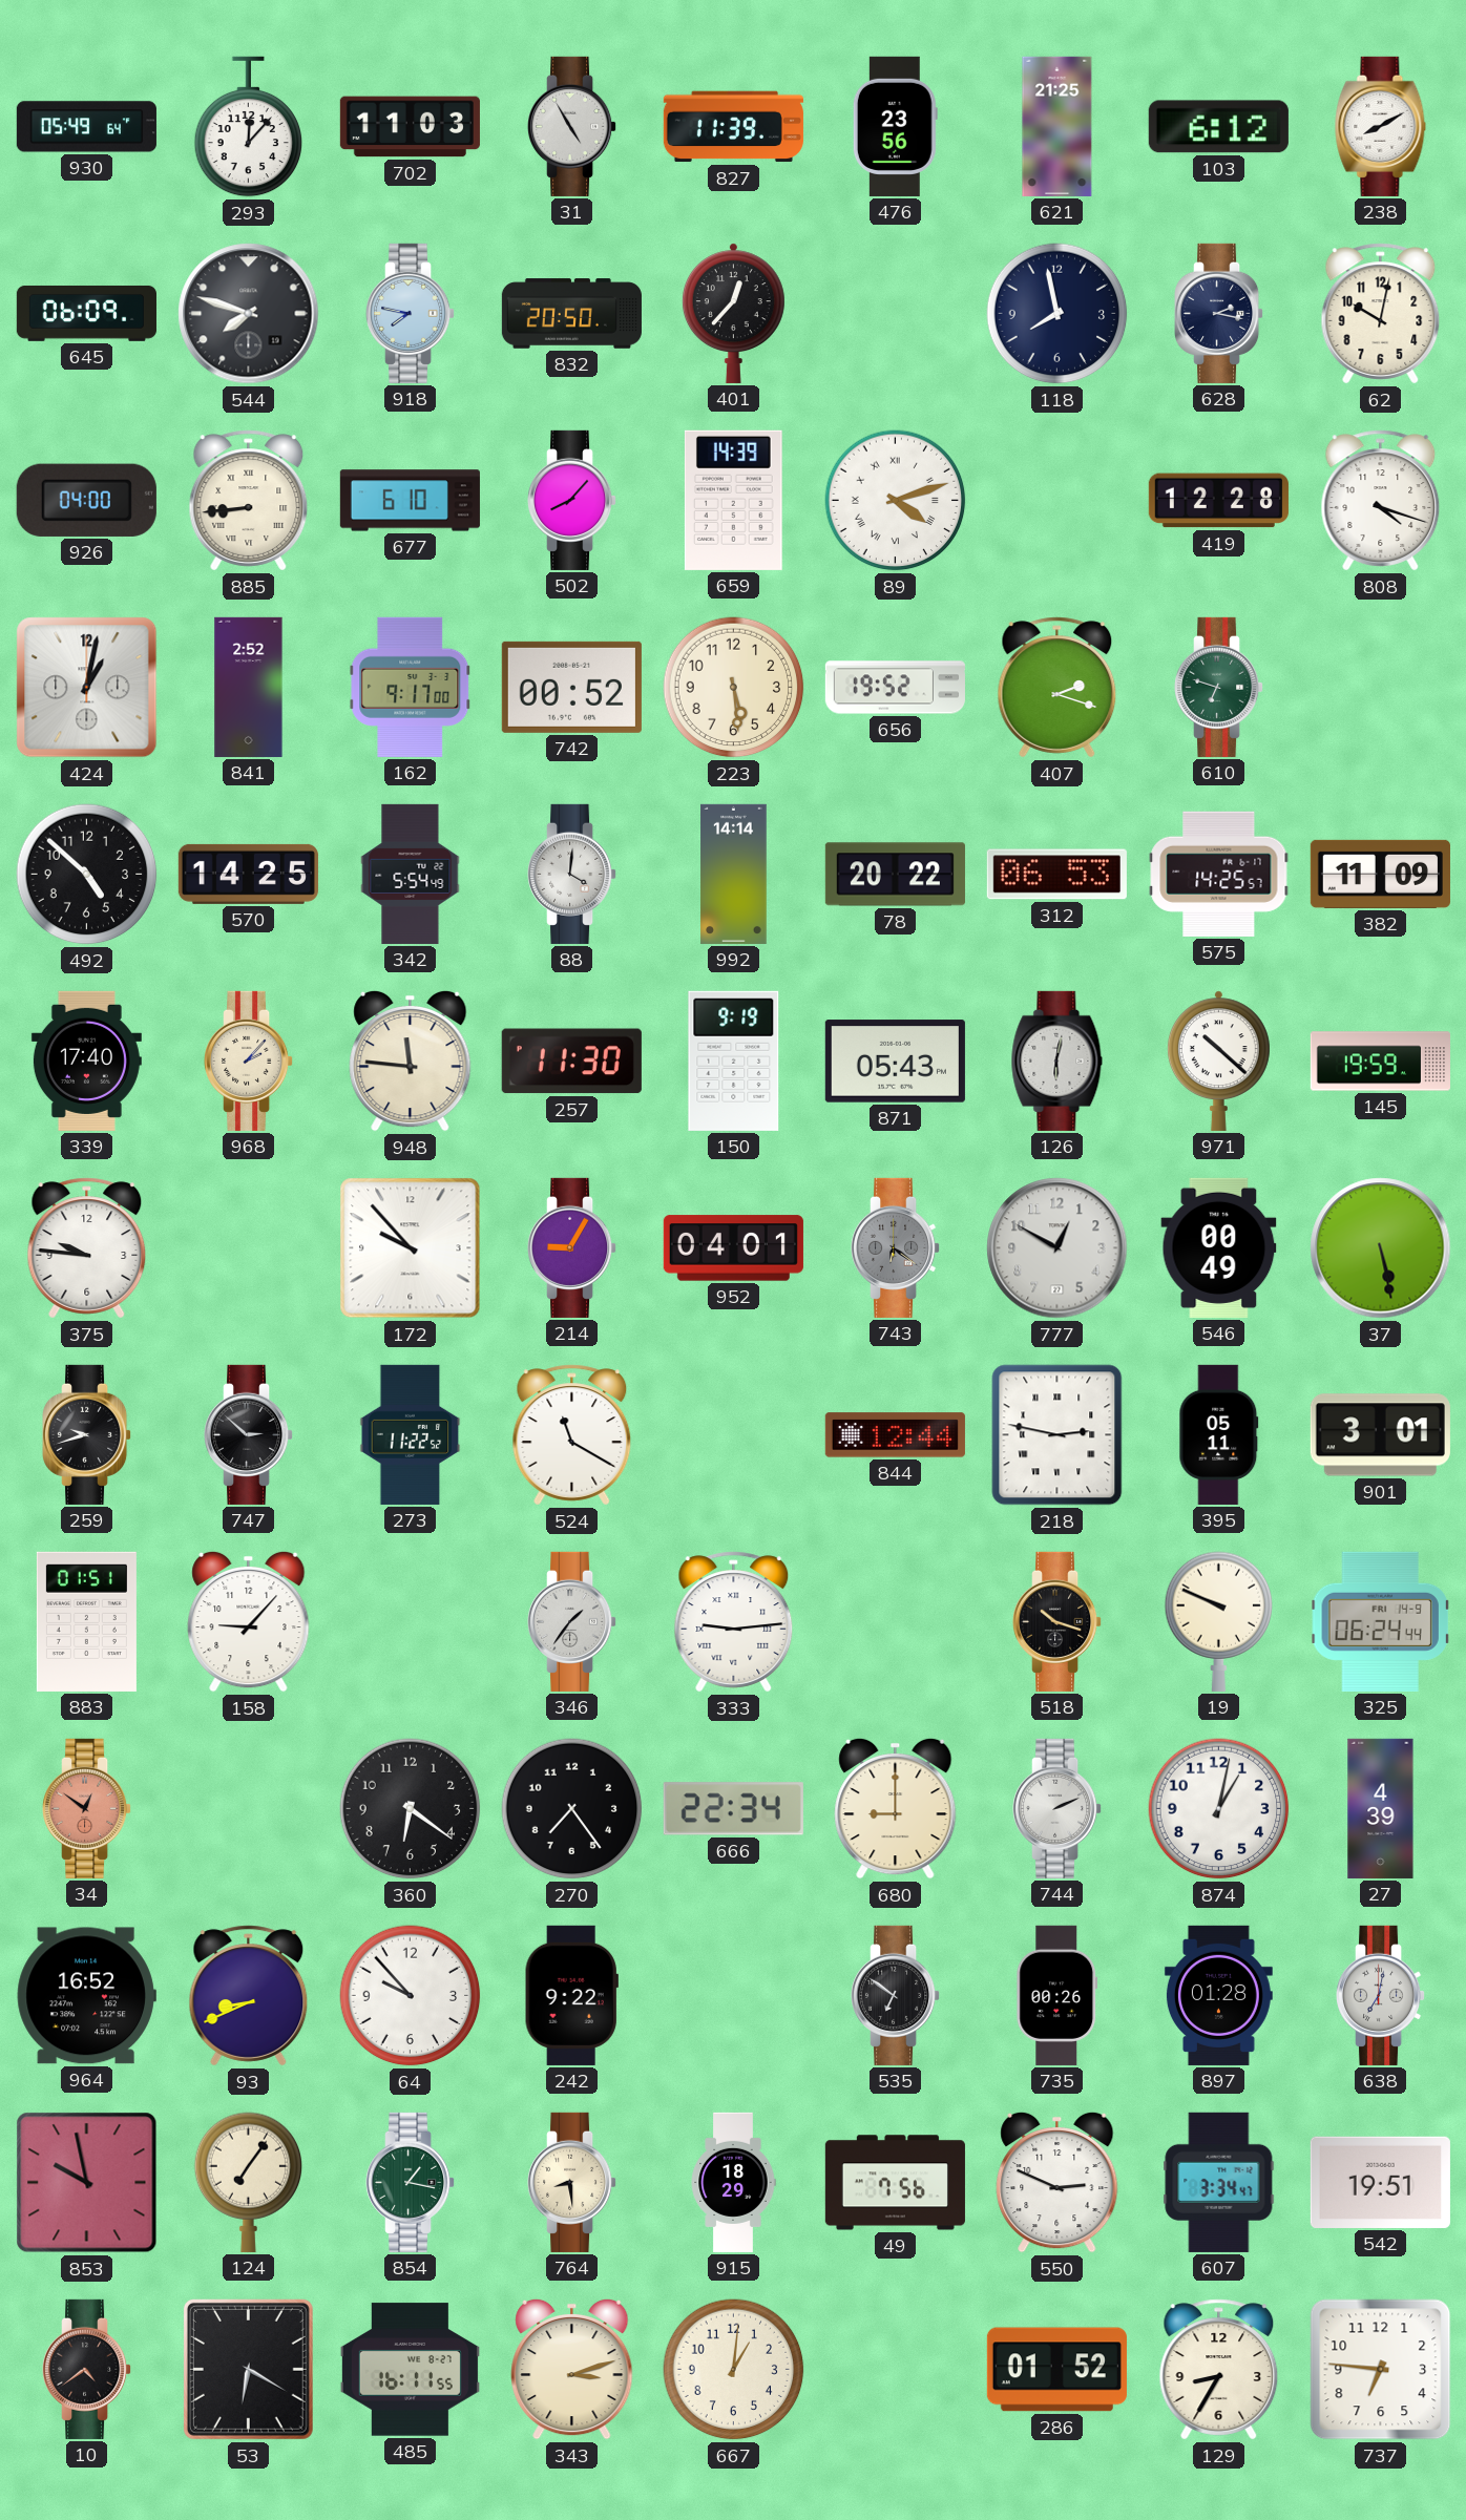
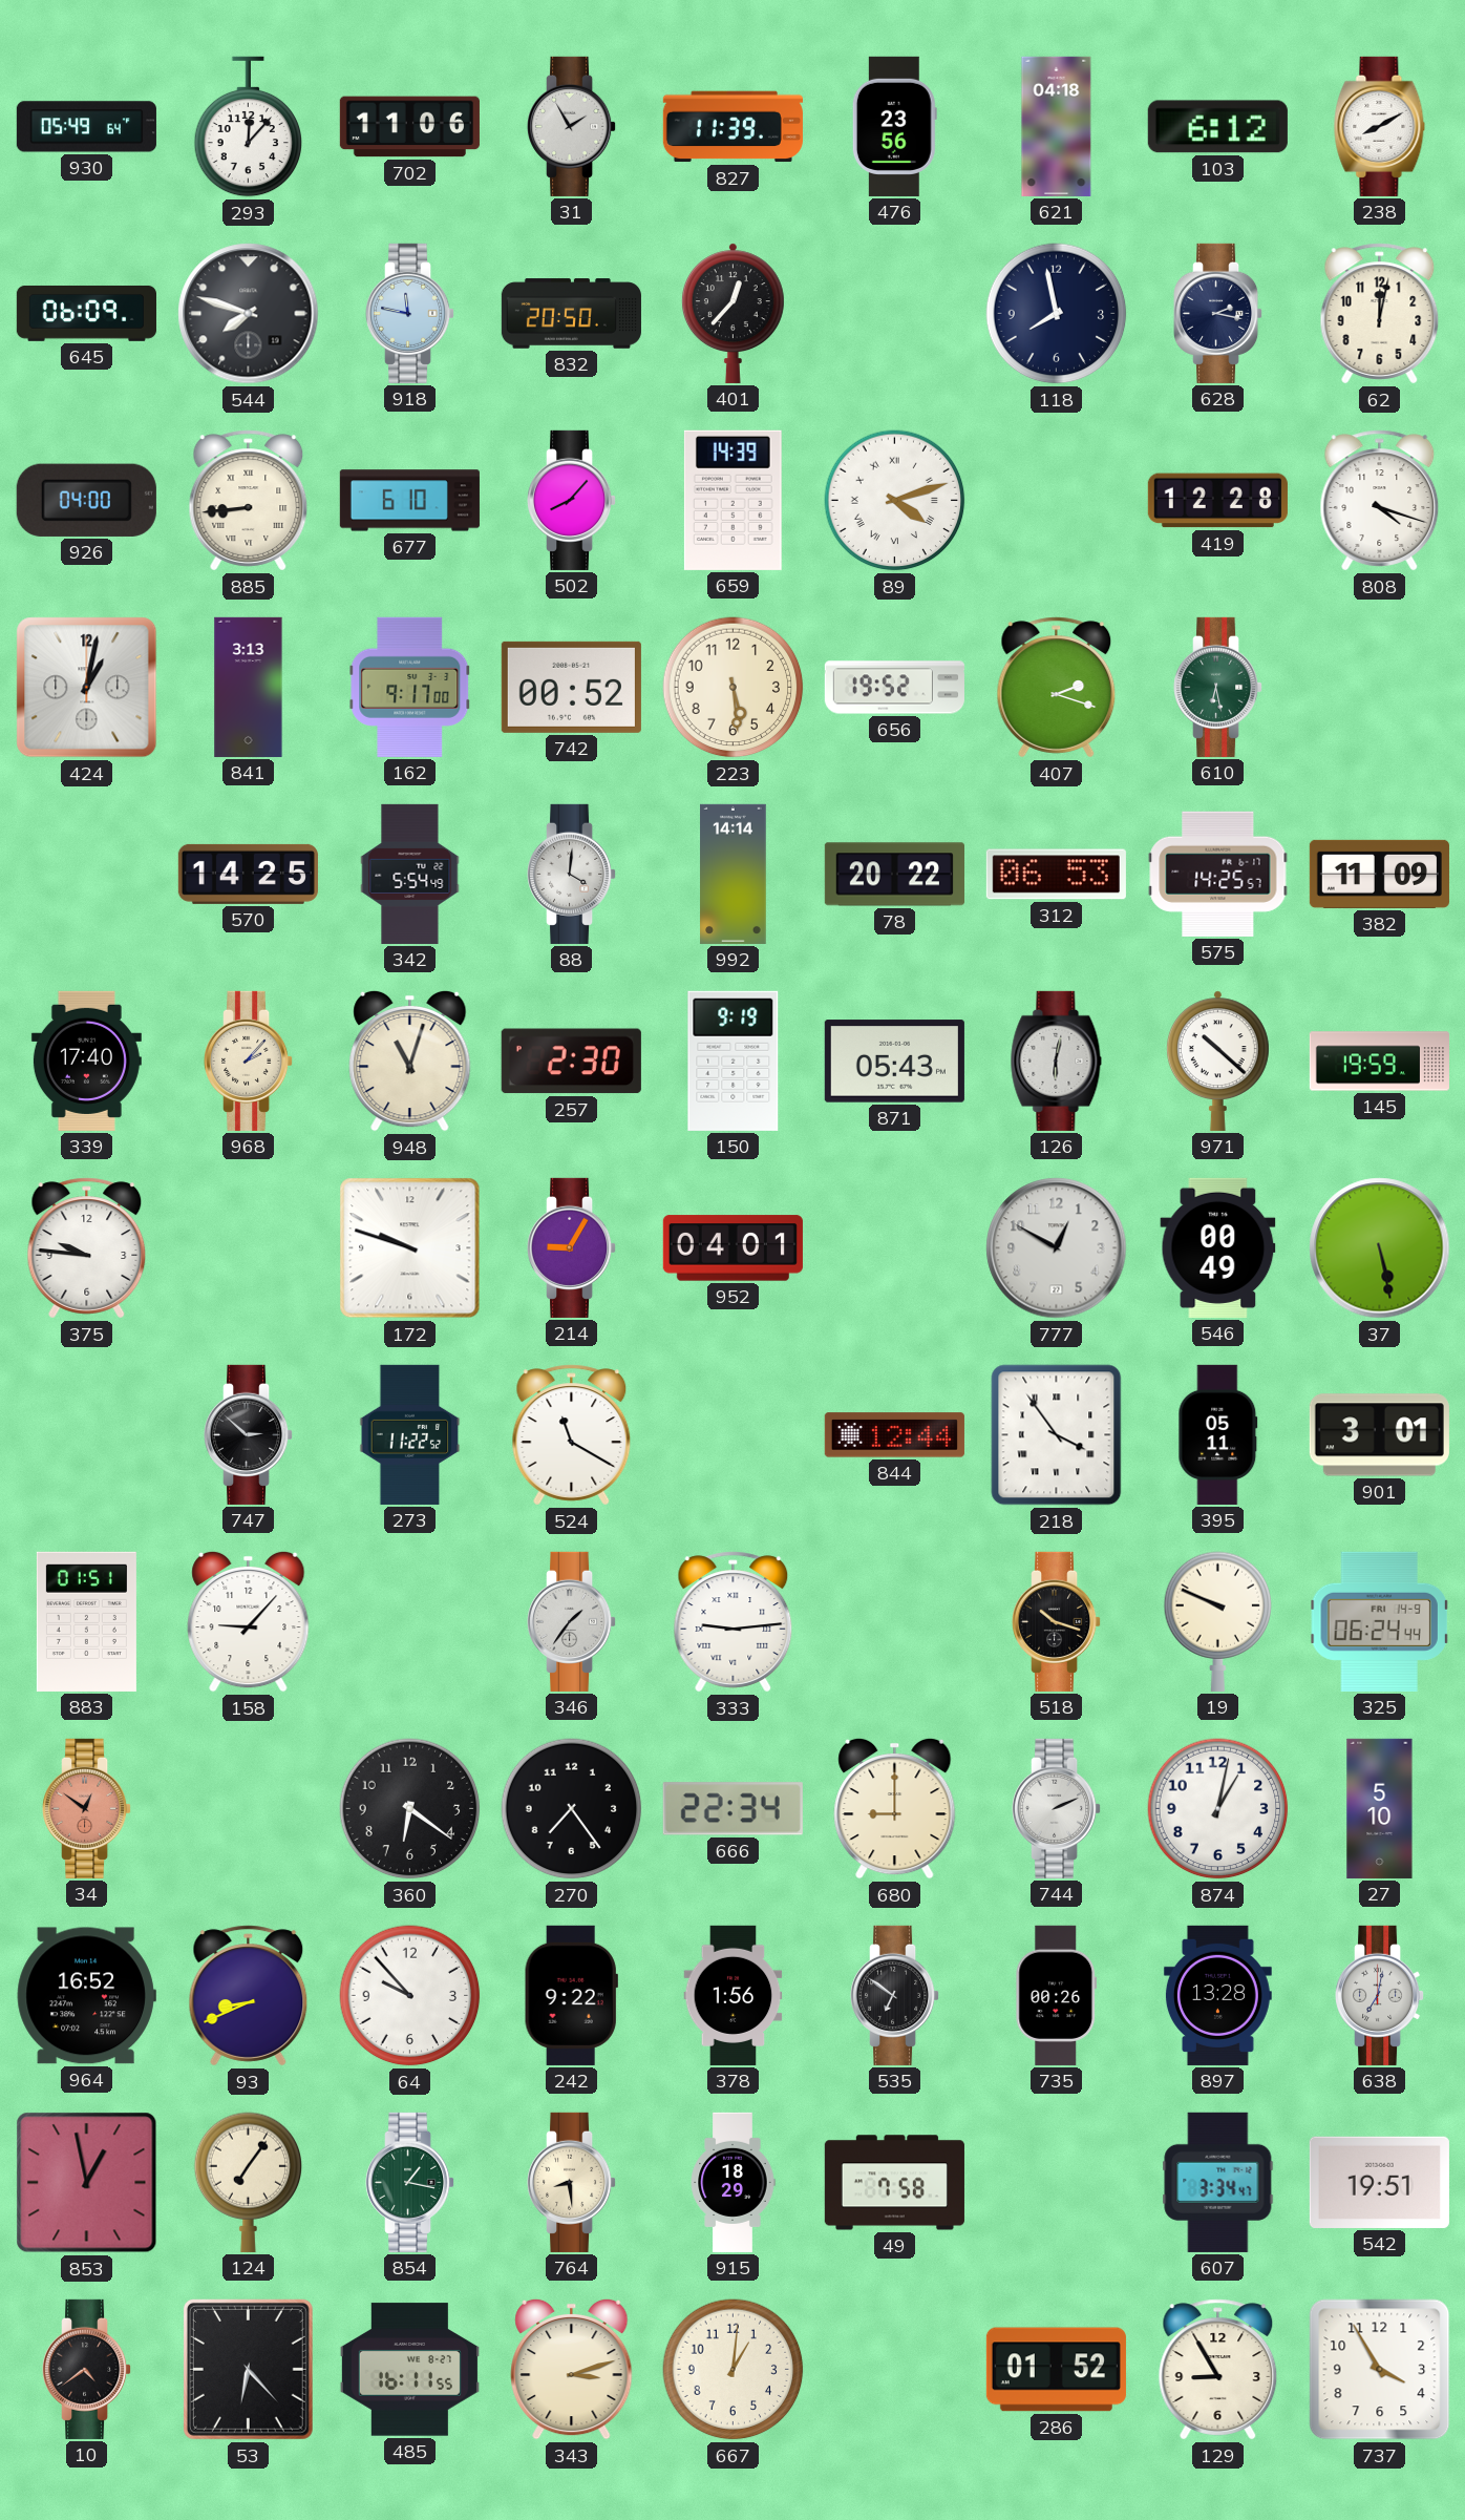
702: 11:03 -> 11:06
31: 4:55 -> 1:55
621: 21:25 -> 04:18
918: 7:47 -> 11:47
62: 10:02 -> 12:02
841: 2:52 -> 3:13
610: 6:48 -> 6:28
492: 4:52 -> none
948: 11:46 -> 11:03
257: 11:30 -> 2:30
172: 9:53 -> 9:48
743: 6:21 -> none
259: 9:42 -> none
218: 2:47 -> 3:54
27: 4:39 -> 5:10
378: none -> 1:56
897: 01:28 -> 13:28
853: 9:58 -> 12:58
49: 7:56 -> 7:58
550: 2:49 -> none
53: 6:20 -> 6:23
129: 8:35 -> 8:55
737: 6:46 -> 3:55
